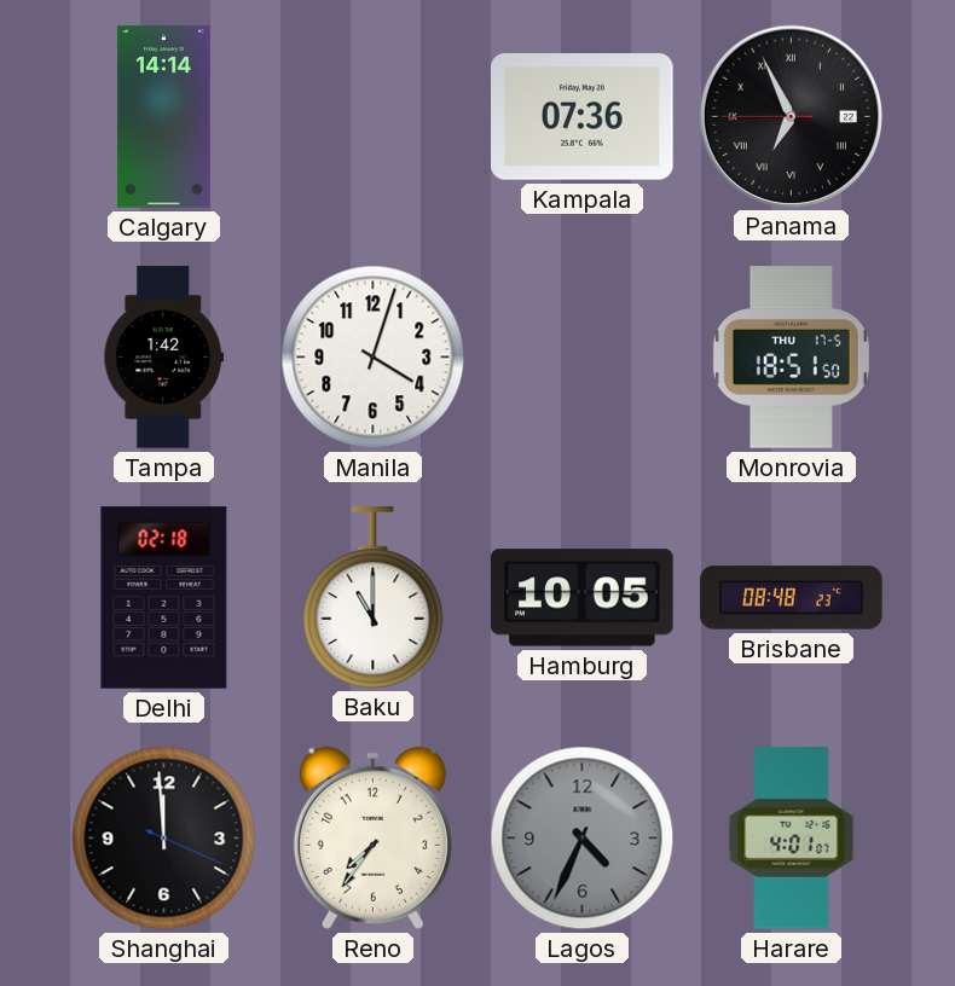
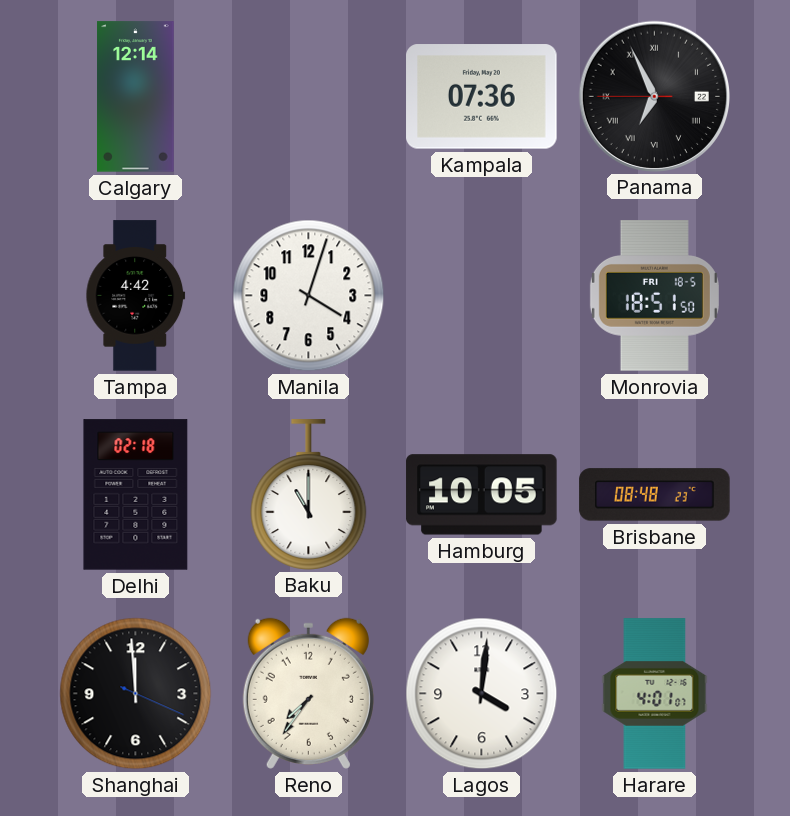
Calgary: 14:14 -> 12:14
Tampa: 1:42 -> 4:42
Monrovia date: THU 17-5 -> FRI 18-5
Lagos: 4:34 -> 4:01
Lagos dial: grey -> white
